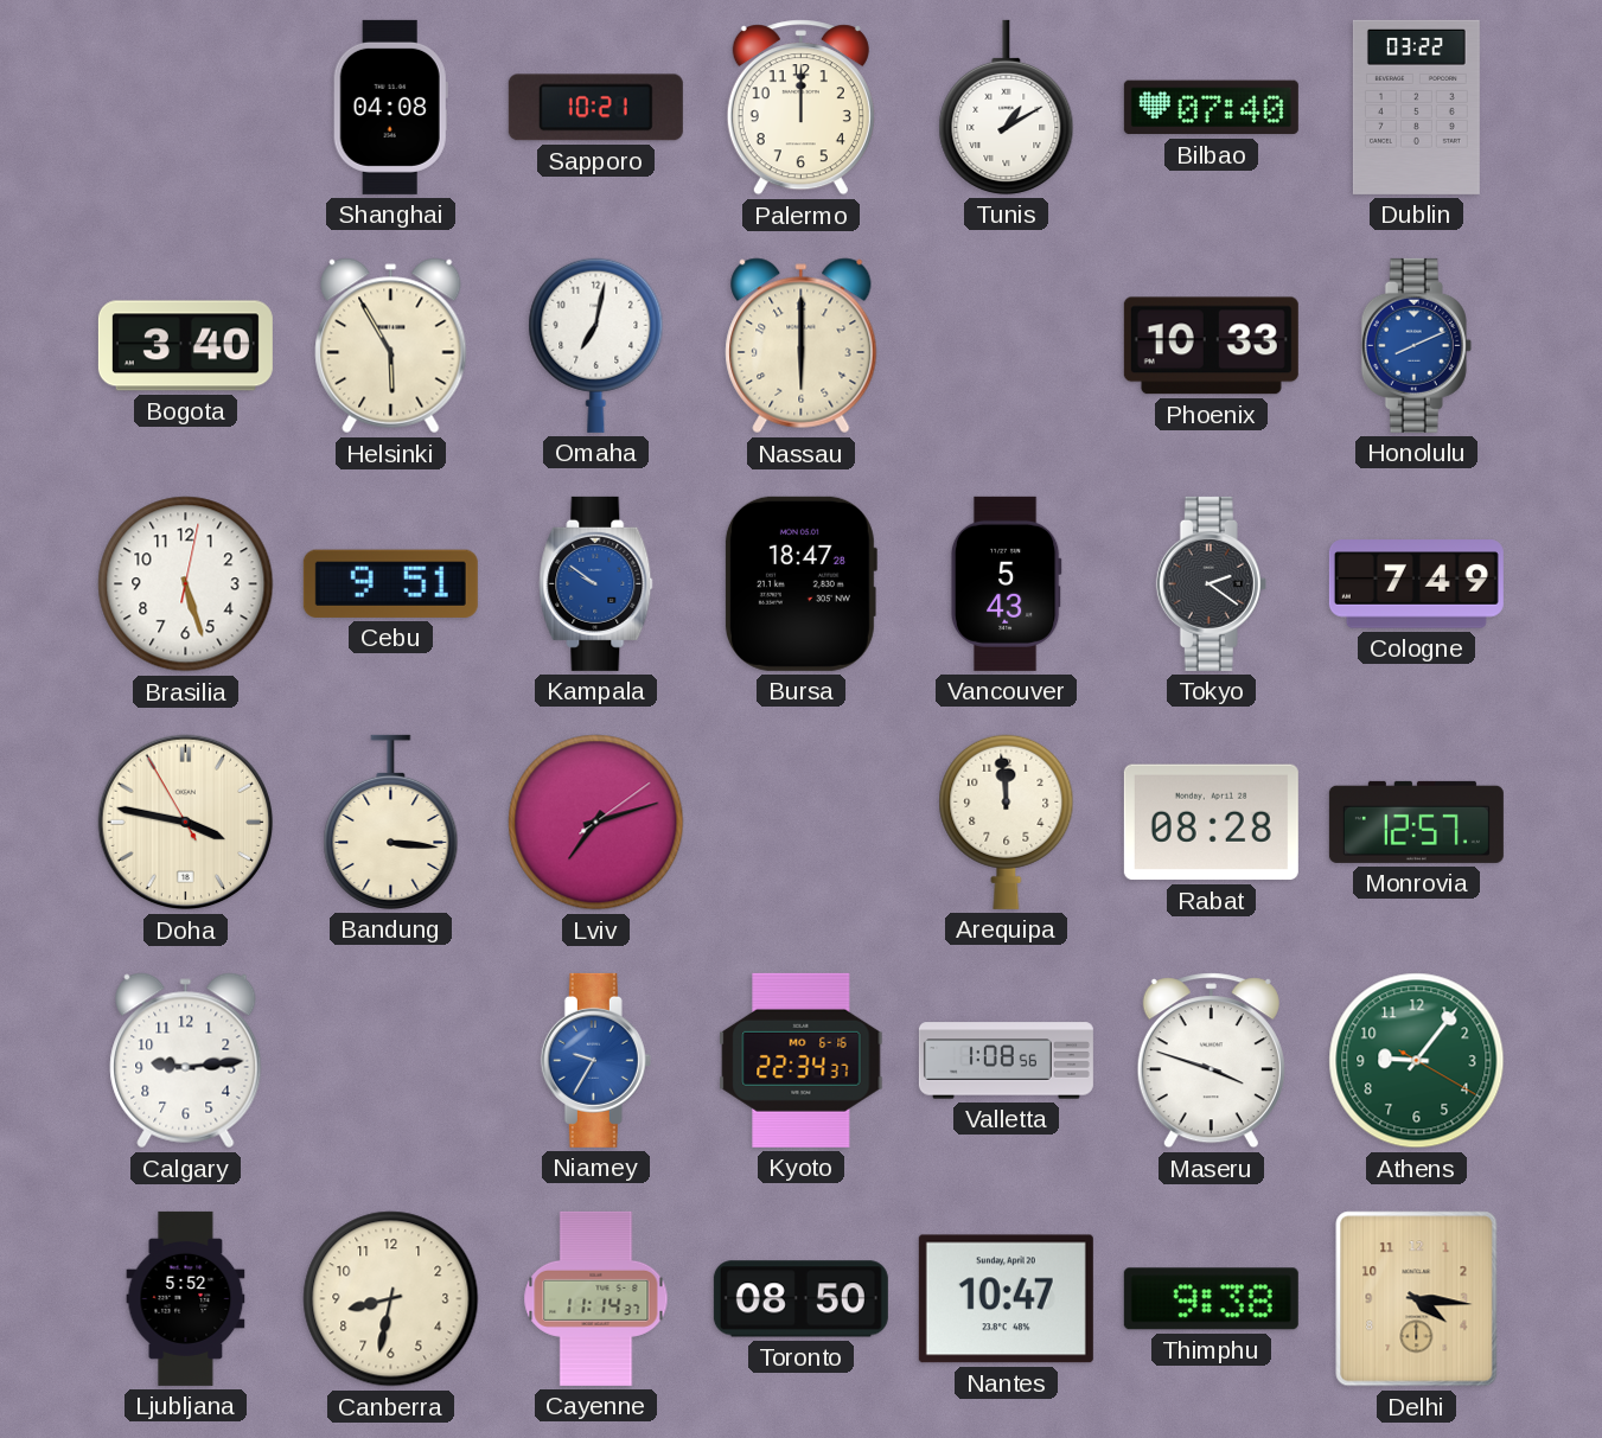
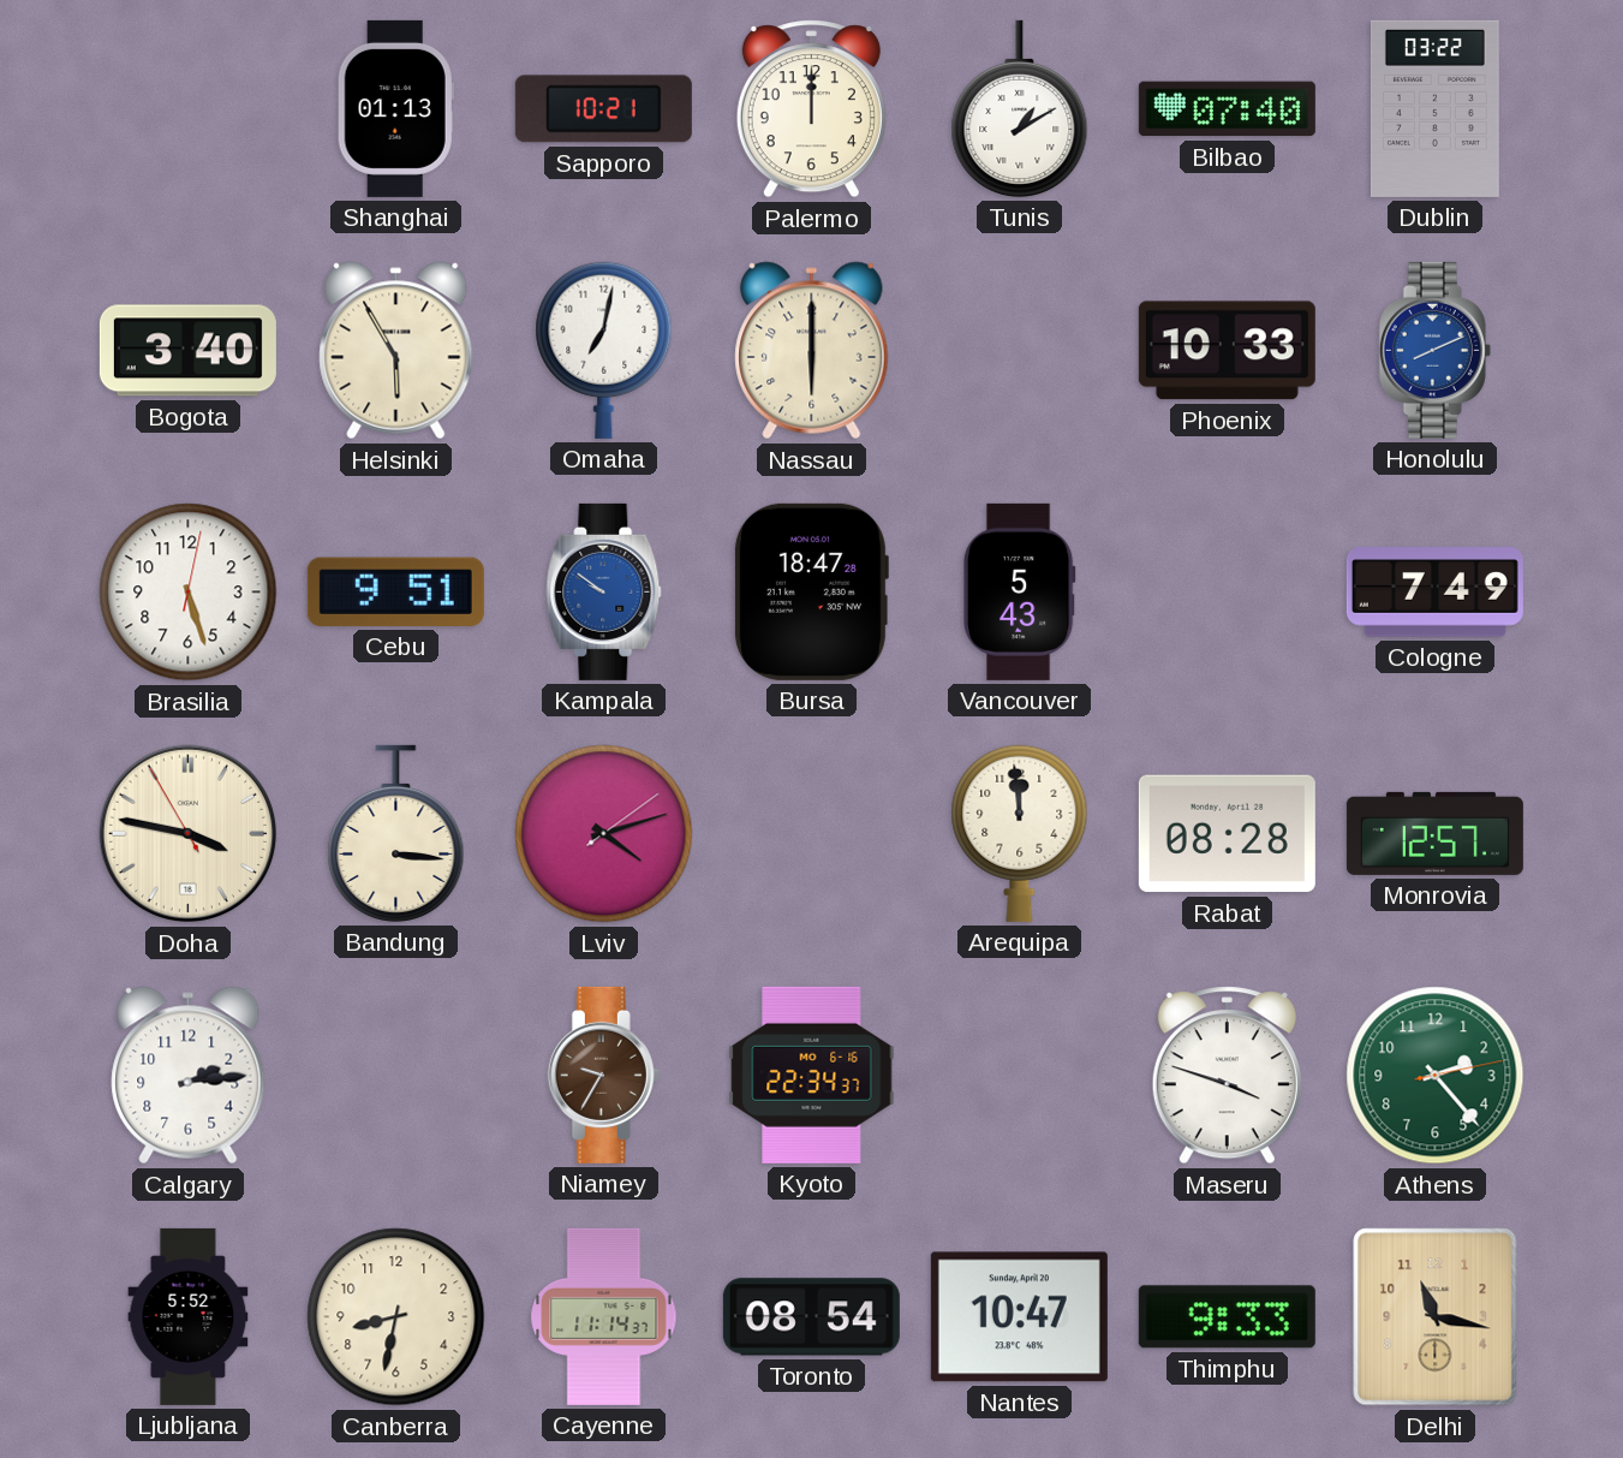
Shanghai: 04:08 -> 01:13
Tokyo: 2:21 -> none
Lviv: 7:12 -> 4:12
Calgary: 9:14 -> 2:14
Niamey dial: blue -> brown
Valletta: 1:08 -> none
Athens: 9:06 -> 2:23
Toronto: 08:50 -> 08:54
Thimphu: 9:38 -> 9:33
Delhi: 4:16 -> 11:17
